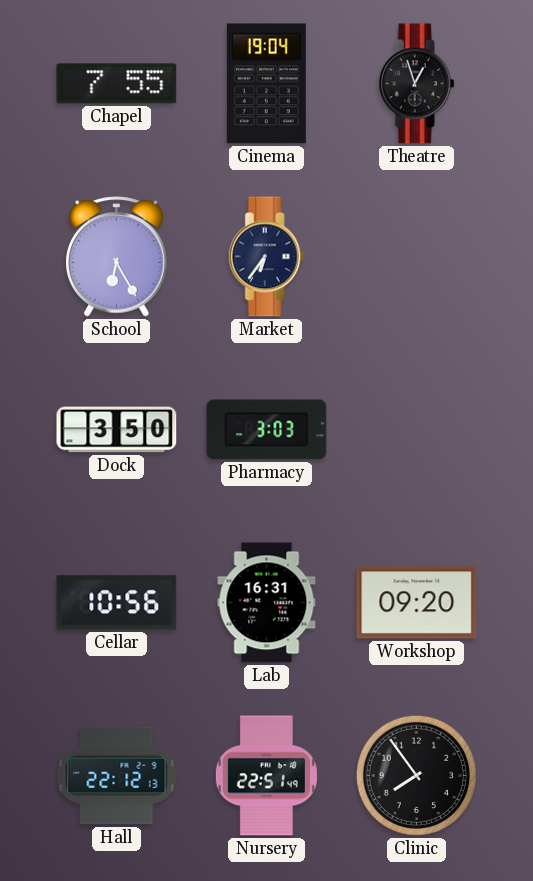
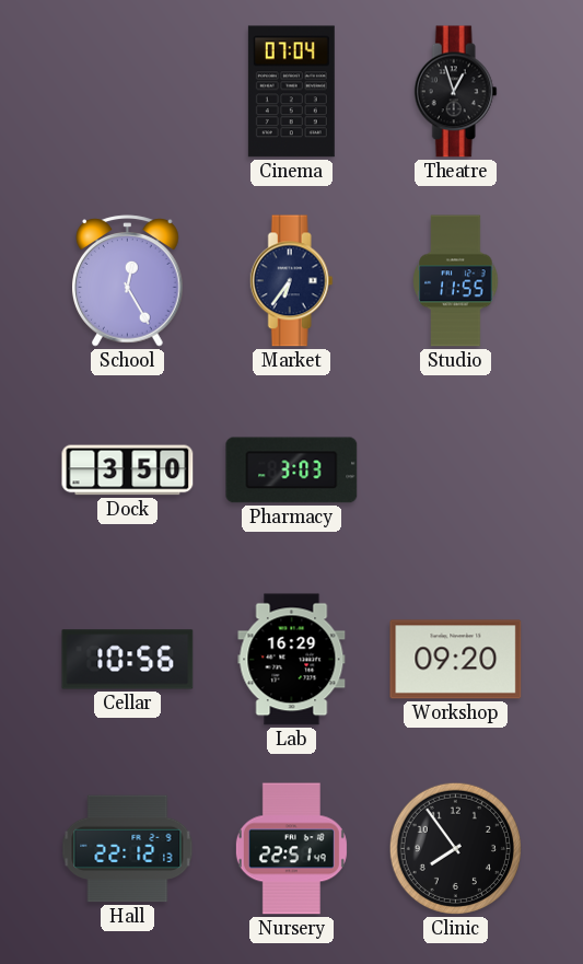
Chapel: 7:55 -> none
Cinema: 19:04 -> 07:04
School: 6:25 -> 12:25
Studio: none -> 11:55
Lab: 16:31 -> 16:29
